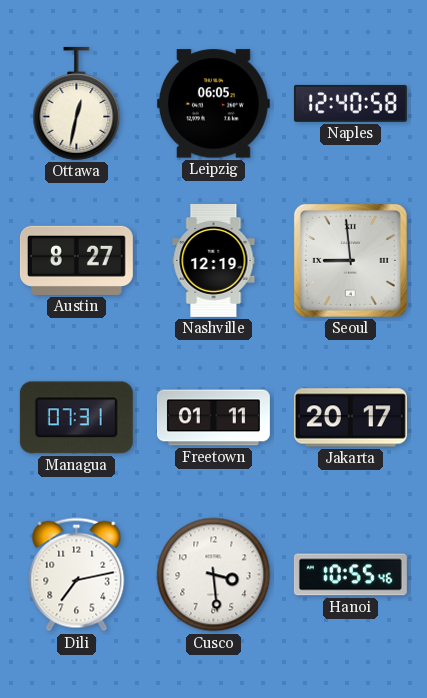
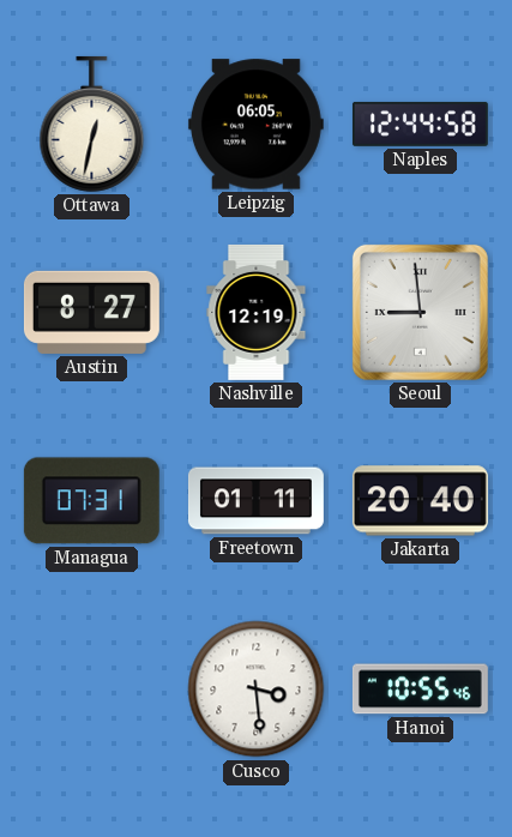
Naples: 12:40 -> 12:44
Jakarta: 20:17 -> 20:40
Dili: 7:13 -> none
